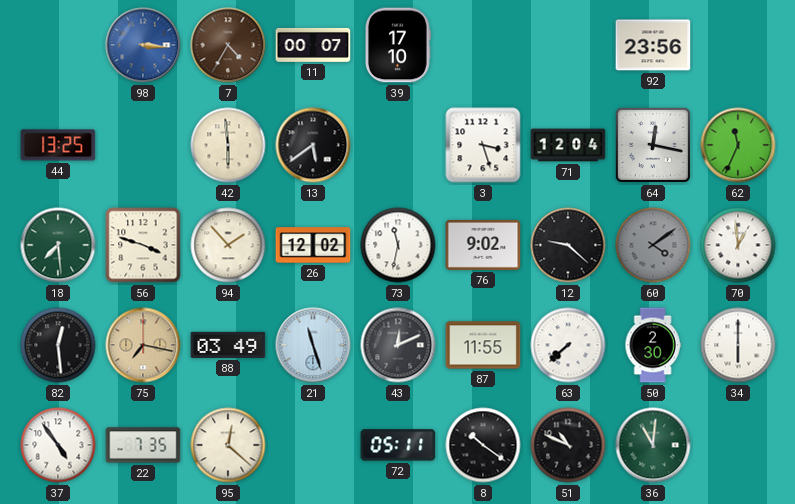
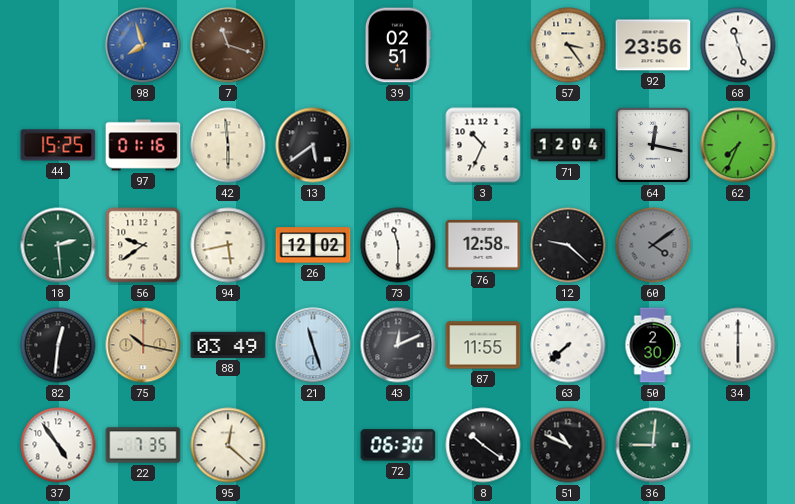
98: 3:16 -> 7:57
7: 4:35 -> 11:18
11: 00:07 -> none
39: 17:10 -> 02:51
57: none -> 3:24
68: none -> 11:27
44: 13:25 -> 15:25
97: none -> 01:16
3: 3:27 -> 10:34
62: 11:34 -> 7:34
18: 7:29 -> 2:29
56: 3:48 -> 9:39
94: 1:53 -> 5:43
73: 11:32 -> 11:30
76: 9:02 -> 12:58
70: 12:59 -> none
82: 12:29 -> 12:31
75: 7:17 -> 10:17
72: 05:11 -> 06:30
36: 11:01 -> 9:01
